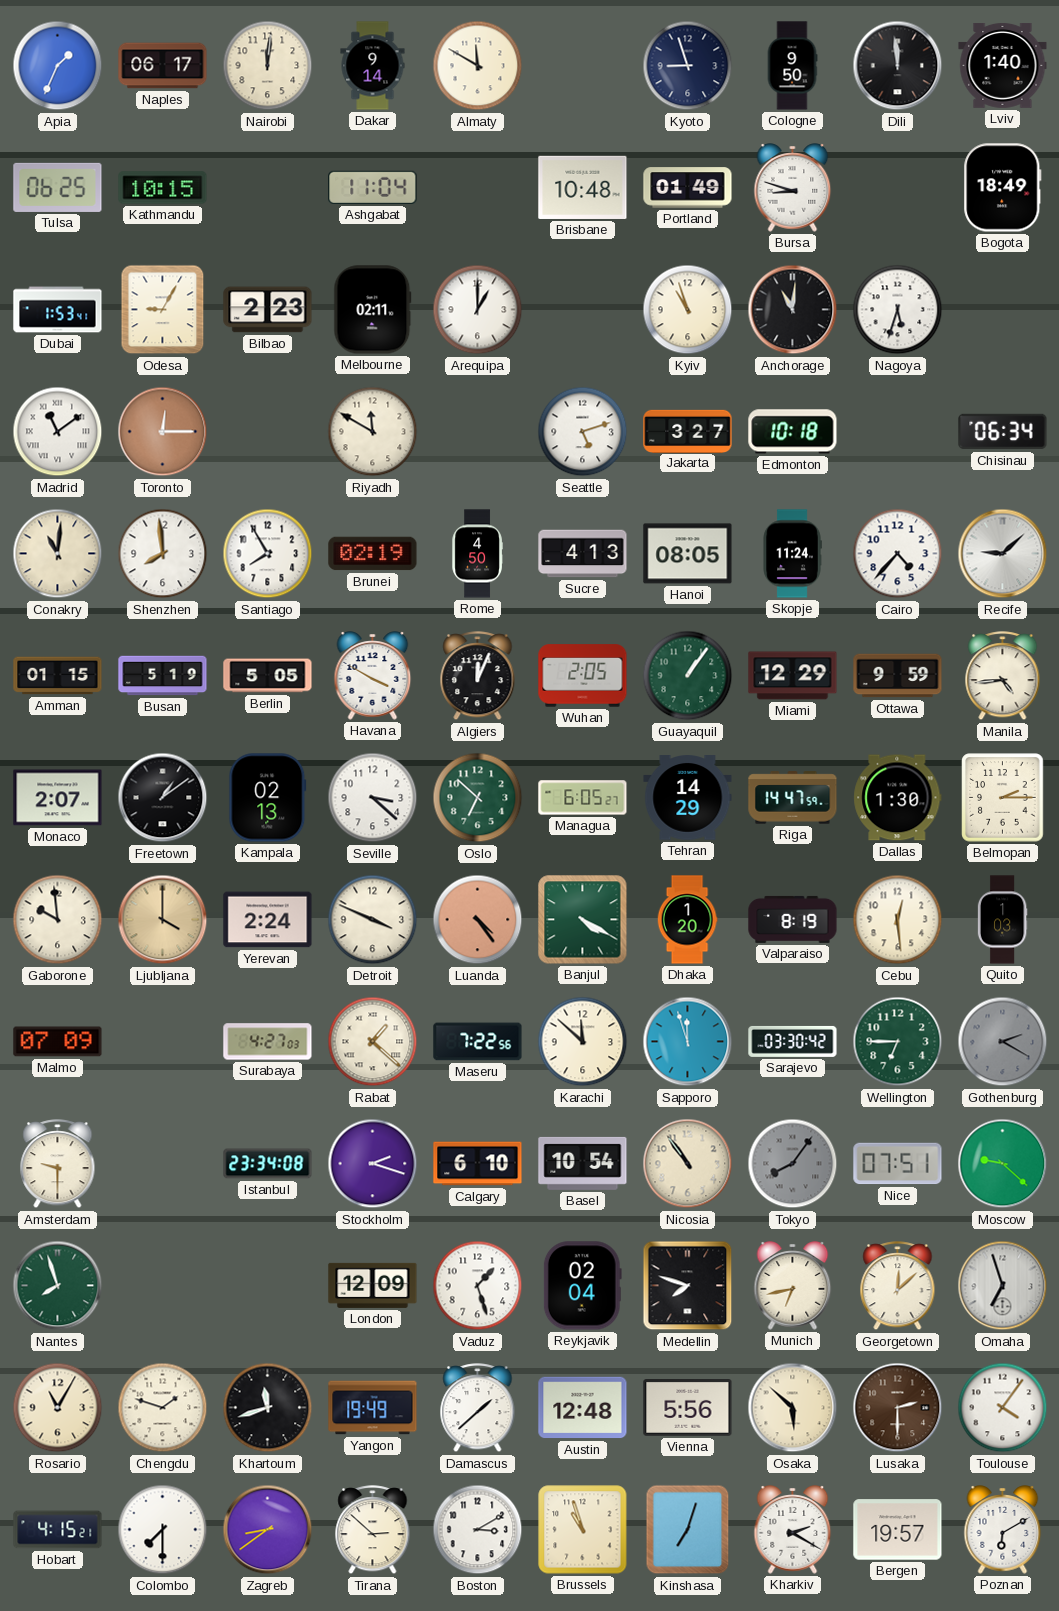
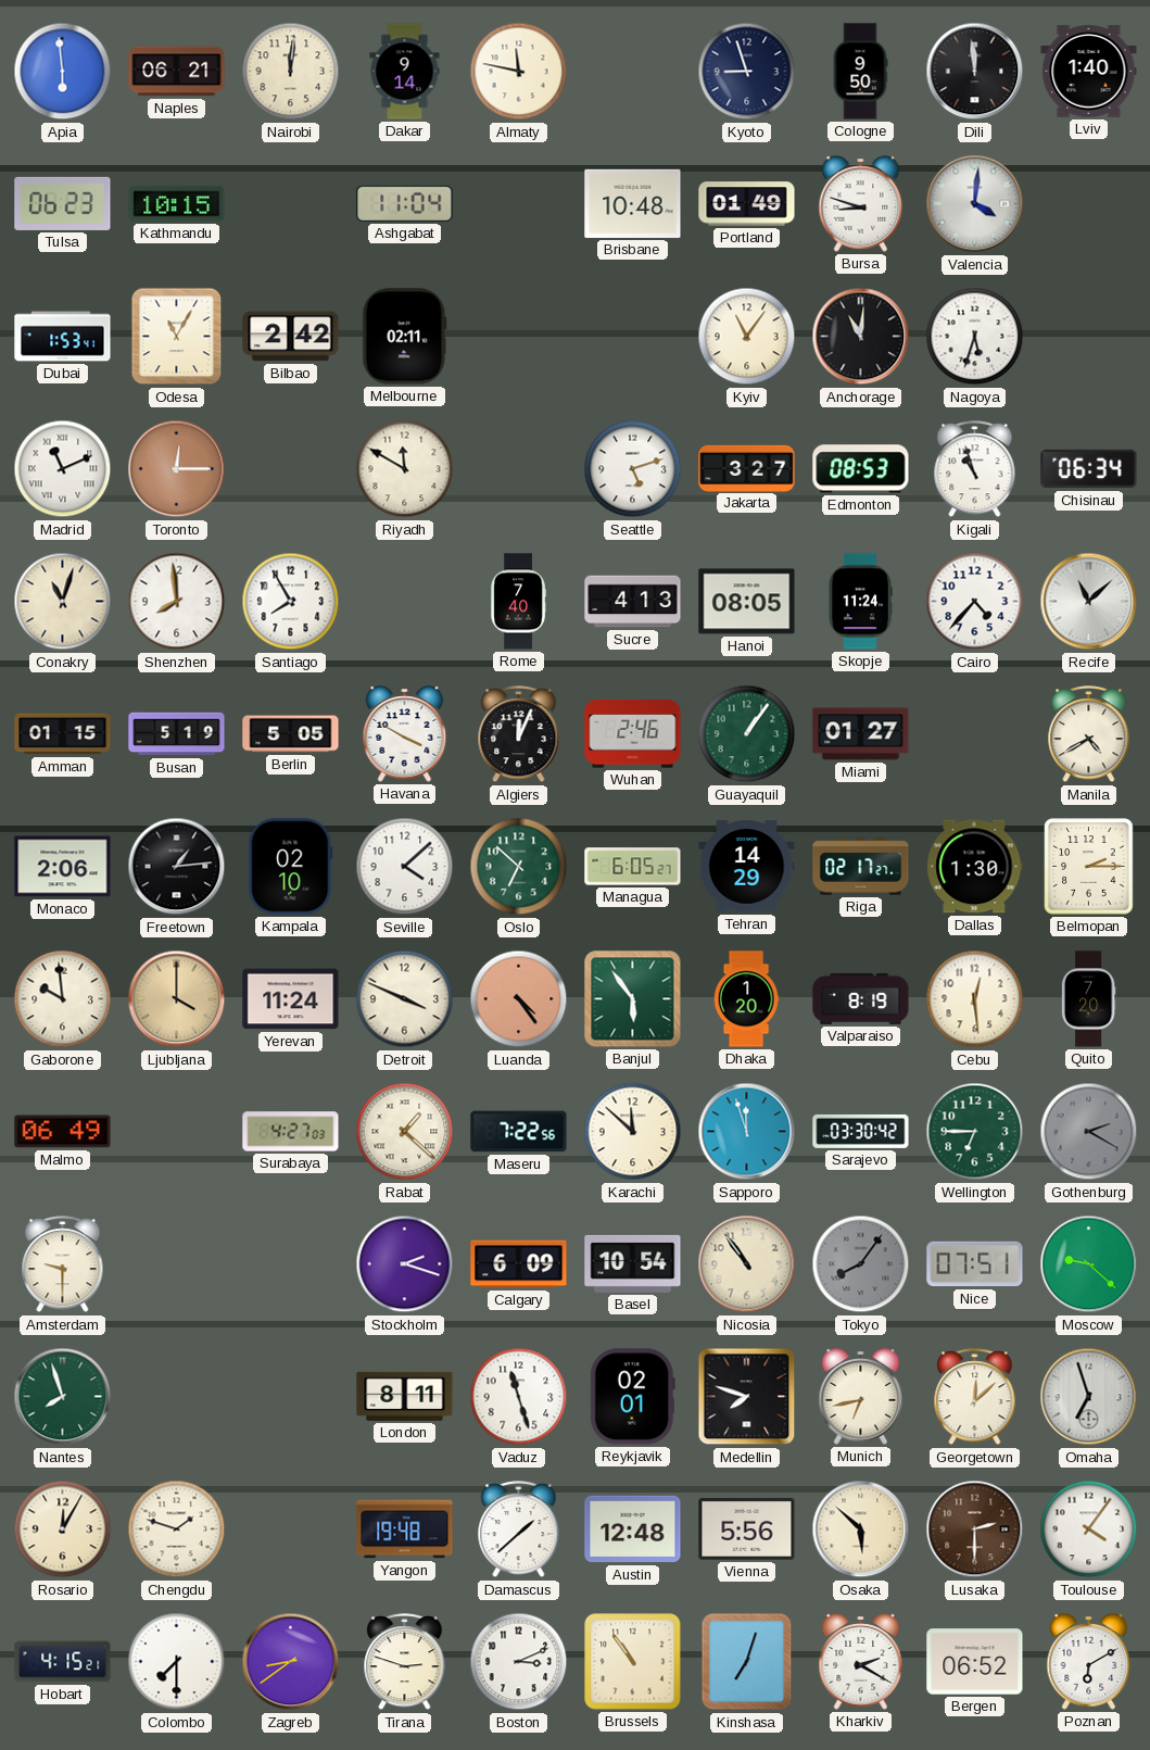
Apia: 1:34 -> 5:59
Naples: 06:17 -> 06:21
Almaty: 11:50 -> 11:47
Tulsa: 06:25 -> 06:23
Valencia: none -> 4:01
Bogota: 18:49 -> none
Odesa: 9:05 -> 11:05
Bilbao: 2:23 -> 2:42
Arequipa: 1:00 -> none
Kyiv: 10:57 -> 11:06
Madrid: 11:09 -> 11:11
Edmonton: 10:18 -> 08:53
Kigali: none -> 10:57
Conakry: 11:01 -> 11:03
Brunei: 02:19 -> none
Rome: 4:50 -> 7:40
Recife: 9:08 -> 11:08
Wuhan: 2:05 -> 2:46
Miami: 12:29 -> 01:27
Ottawa: 9:59 -> none
Manila: 4:44 -> 4:40
Monaco: 2:07 -> 2:06
Freetown: 1:09 -> 1:14
Kampala: 02:13 -> 02:10
Seville: 3:22 -> 4:08
Riga: 14:47 -> 02:17
Yerevan: 2:24 -> 11:24
Banjul: 4:20 -> 5:54
Quito: 1:03 -> 7:20
Malmo: 07:09 -> 06:49
Istanbul: 23:34 -> none
Calgary: 6:10 -> 6:09
London: 12:09 -> 8:11
Vaduz: 1:27 -> 11:27
Reykjavik: 02:04 -> 02:01
Rosario: 11:05 -> 12:05
Khartoum: 11:42 -> none
Yangon: 19:49 -> 19:48
Tirana: 2:52 -> 2:48
Boston: 3:10 -> 3:11
Brussels: 10:57 -> 10:54
Bergen: 19:57 -> 06:52
